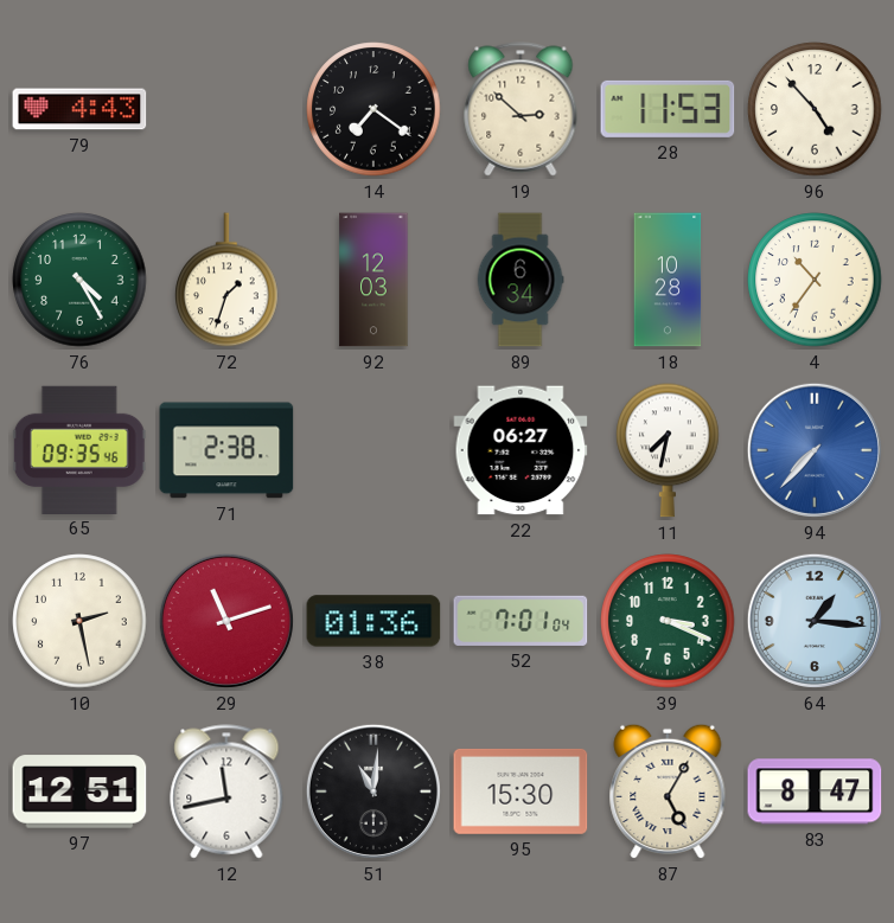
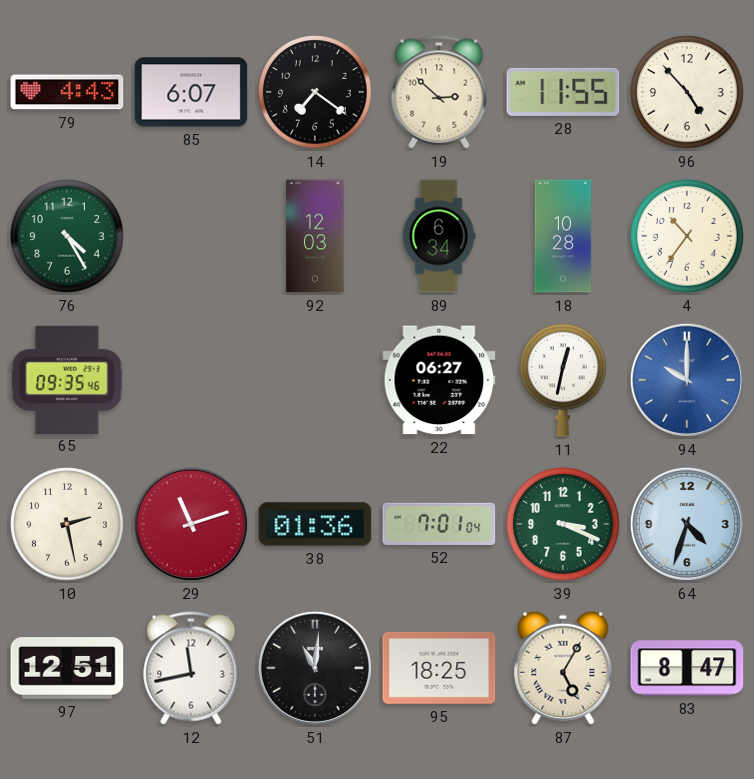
85: none -> 6:07
28: 11:53 -> 11:55
72: 1:33 -> none
71: 2:38 -> none
11: 7:32 -> 12:32
94: 7:37 -> 10:00
64: 1:16 -> 4:33
95: 15:30 -> 18:25
